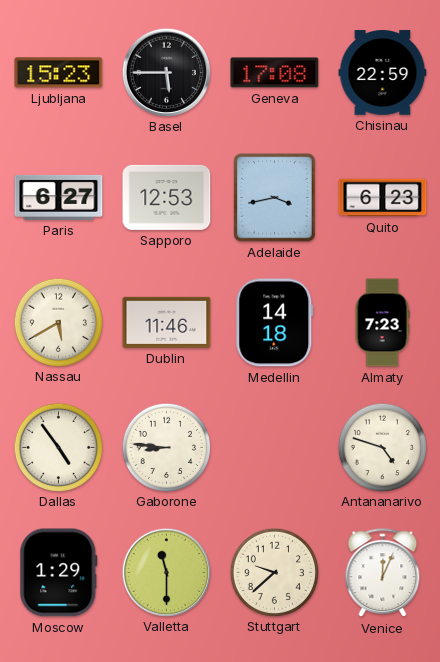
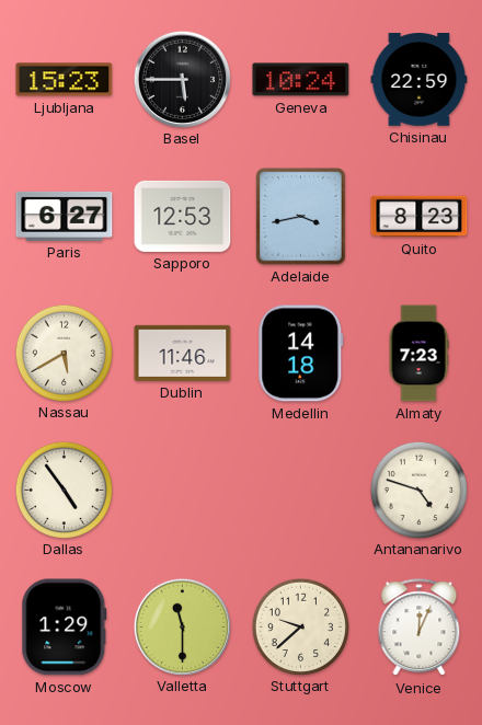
Geneva: 17:08 -> 10:24
Quito: 6:23 -> 8:23
Gaborone: 8:46 -> none
